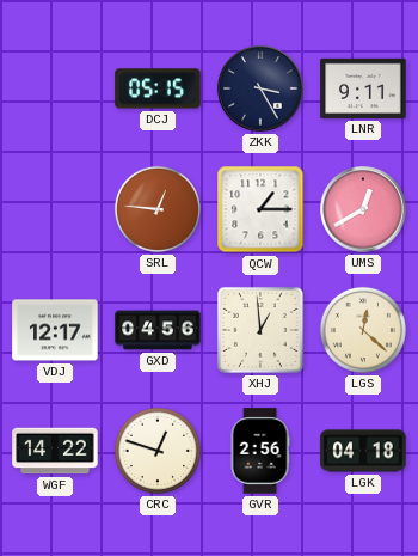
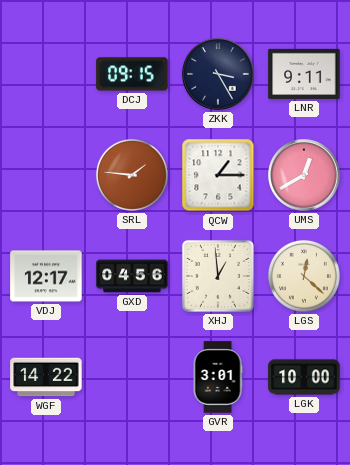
DCJ: 05:15 -> 09:15
SRL: 12:46 -> 1:46
CRC: 12:48 -> none
GVR: 2:56 -> 3:01
LGK: 04:18 -> 10:00
